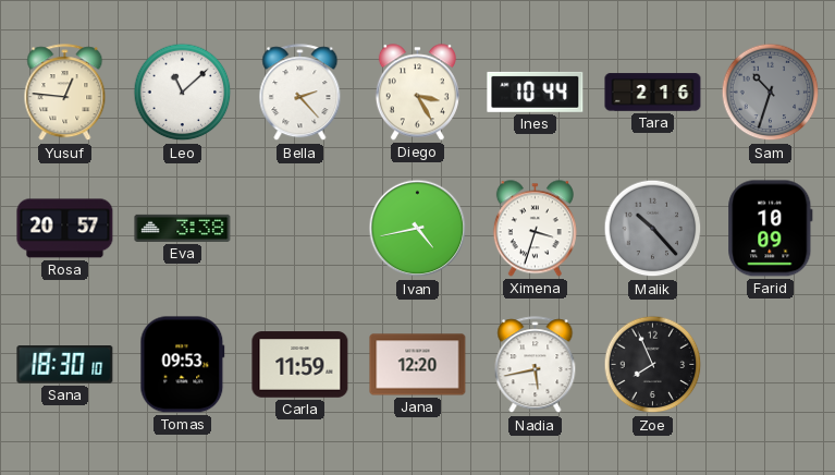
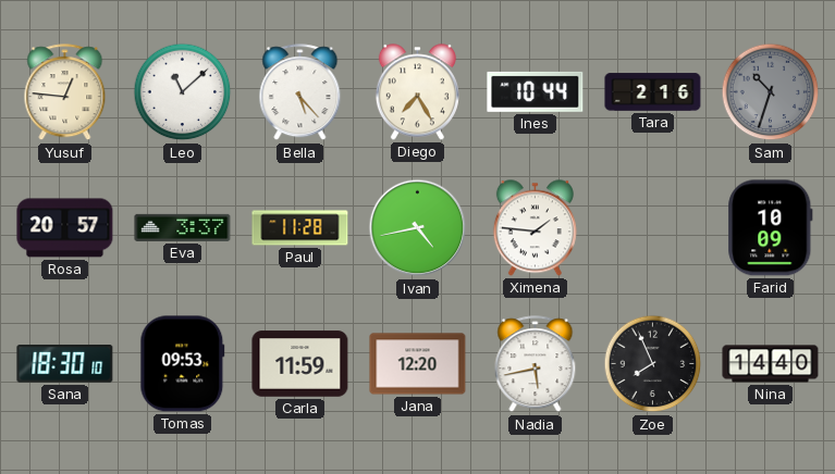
Bella: 2:23 -> 5:23
Diego: 3:25 -> 7:25
Eva: 3:38 -> 3:37
Paul: none -> 11:28
Ximena: 3:33 -> 1:46
Malik: 10:23 -> none
Nina: none -> 14:40
